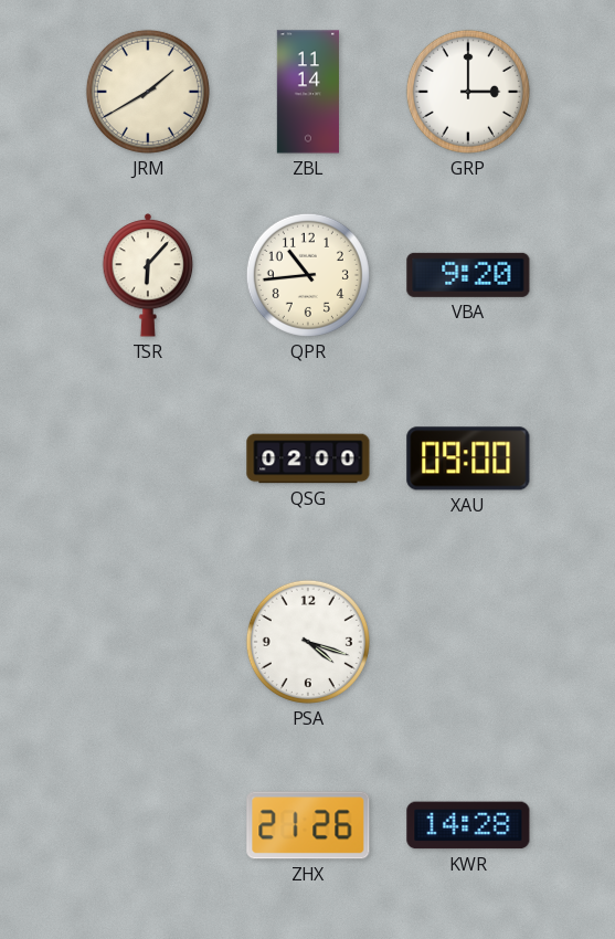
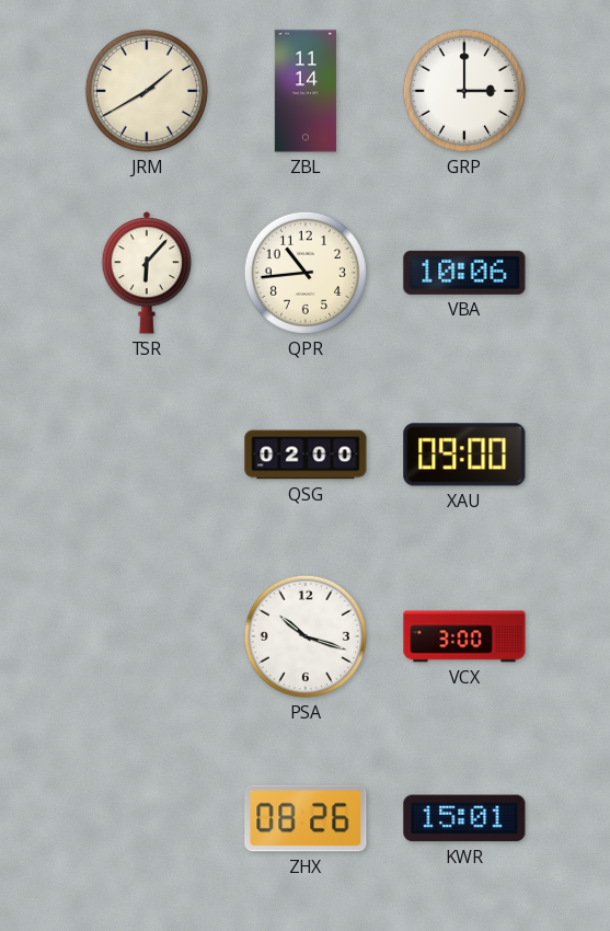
VBA: 9:20 -> 10:06
PSA: 4:18 -> 10:18
VCX: none -> 3:00
ZHX: 21:26 -> 08:26
KWR: 14:28 -> 15:01
